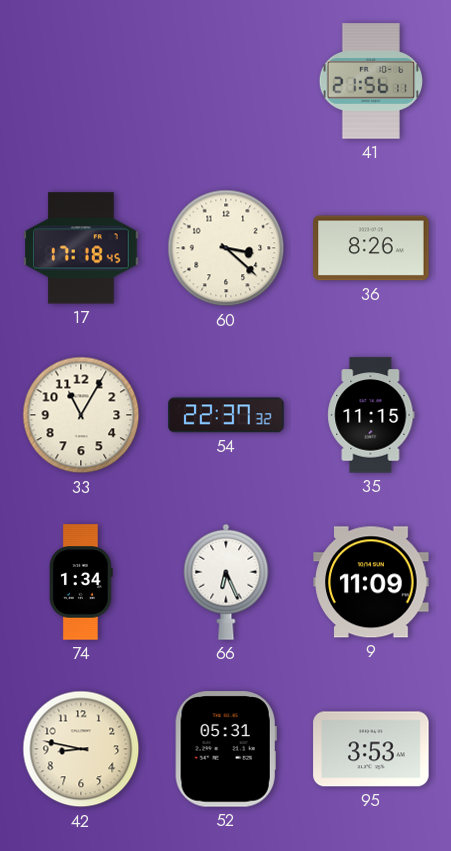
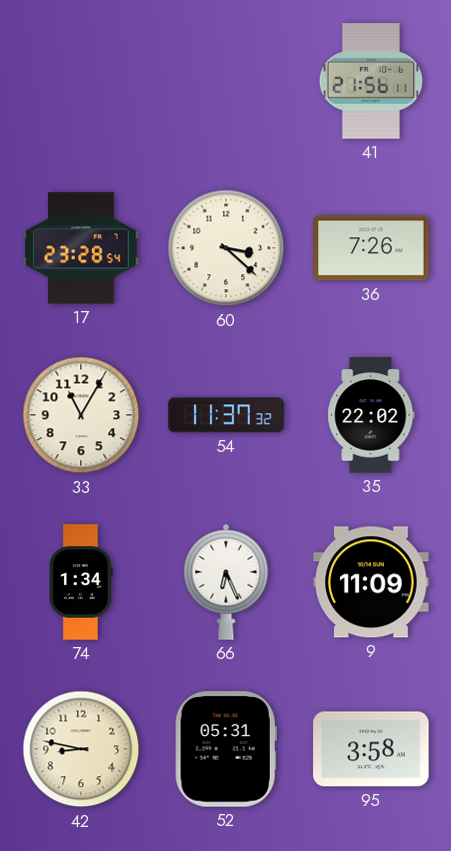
17: 17:18 -> 23:28
36: 8:26 -> 7:26
54: 22:37 -> 11:37
35: 11:15 -> 22:02
95: 3:53 -> 3:58
